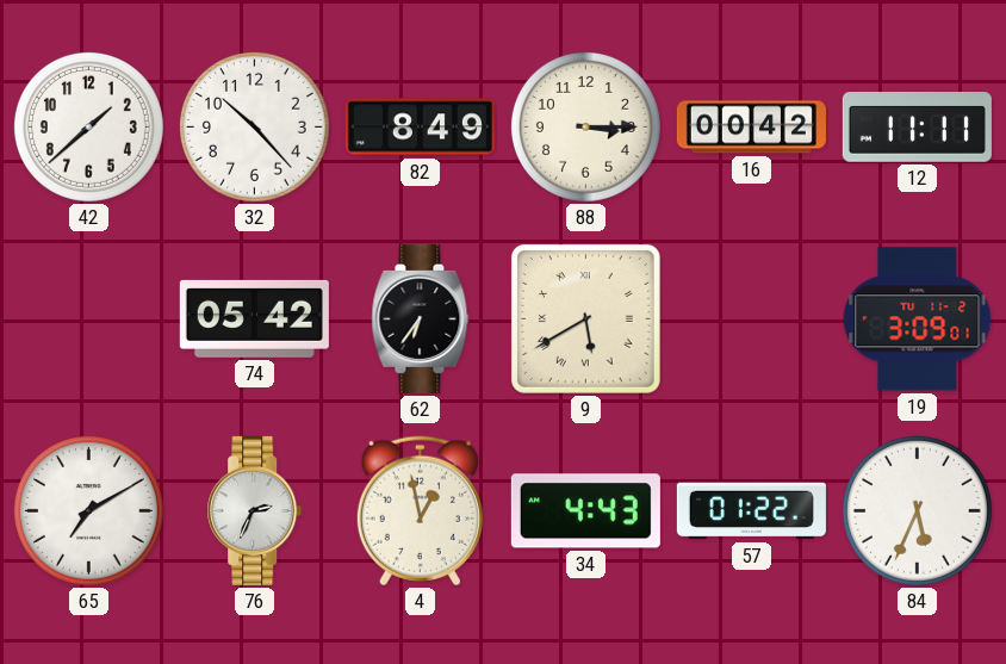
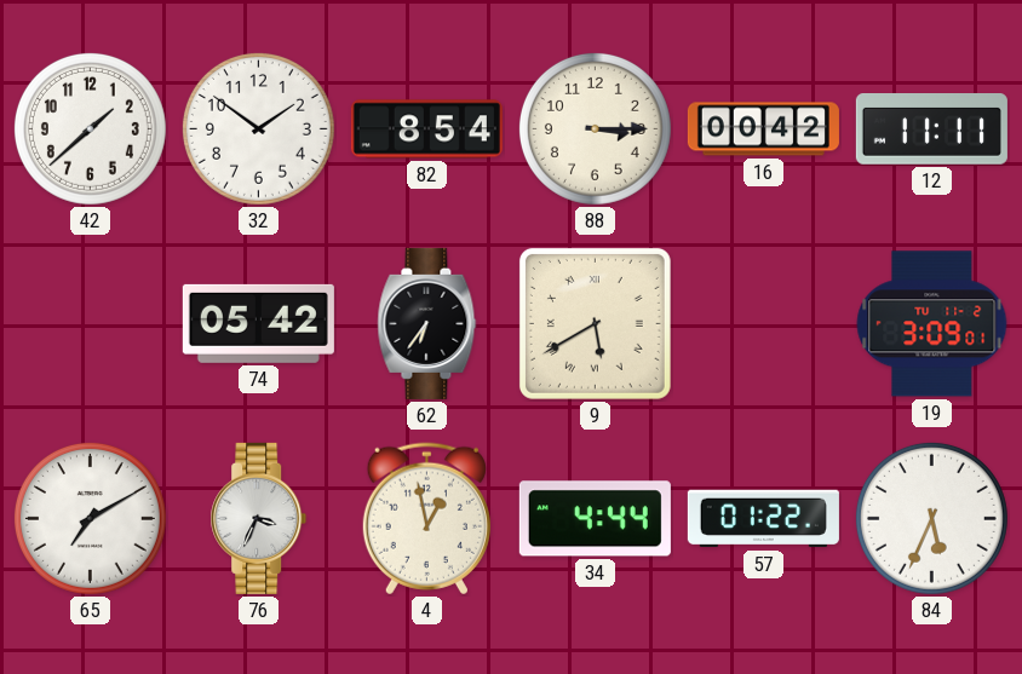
32: 10:23 -> 1:51
82: 8:49 -> 8:54
76: 2:34 -> 3:34
34: 4:43 -> 4:44
